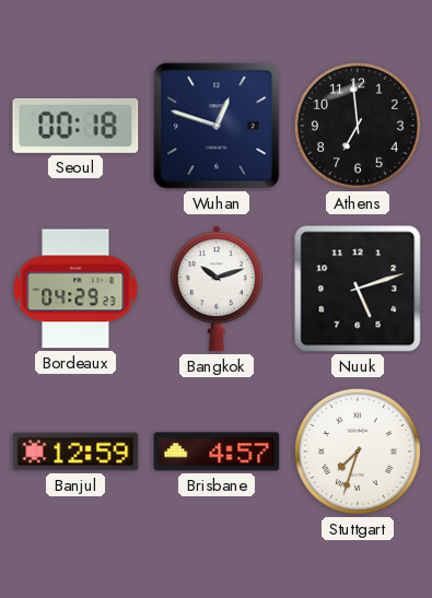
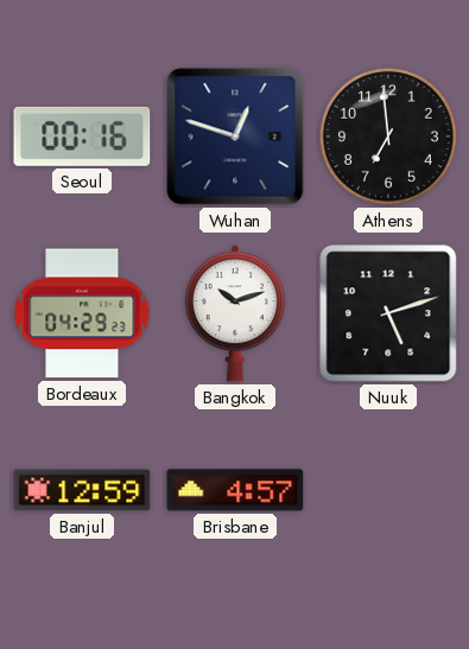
Seoul: 00:18 -> 00:16
Stuttgart: 7:33 -> none
